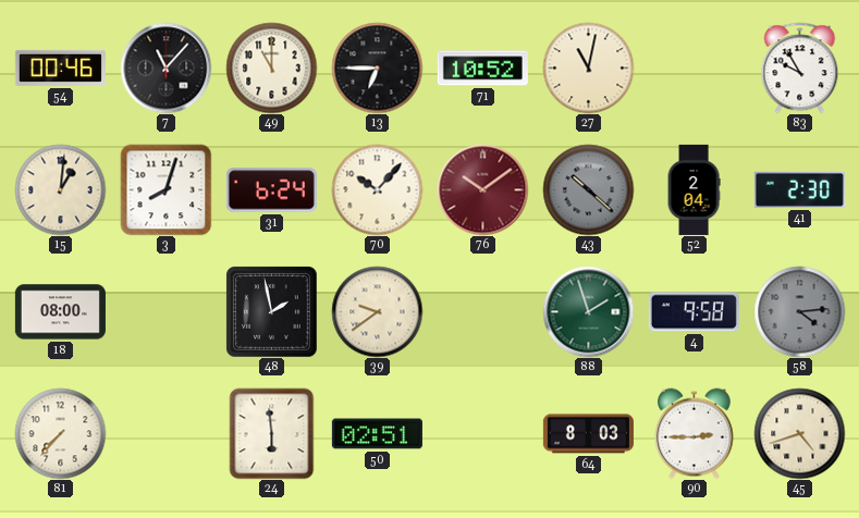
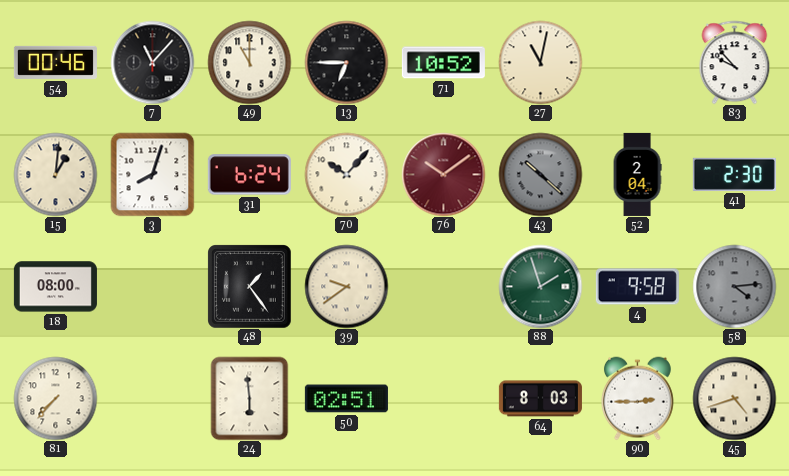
83: 9:55 -> 9:53
48: 1:58 -> 1:24
